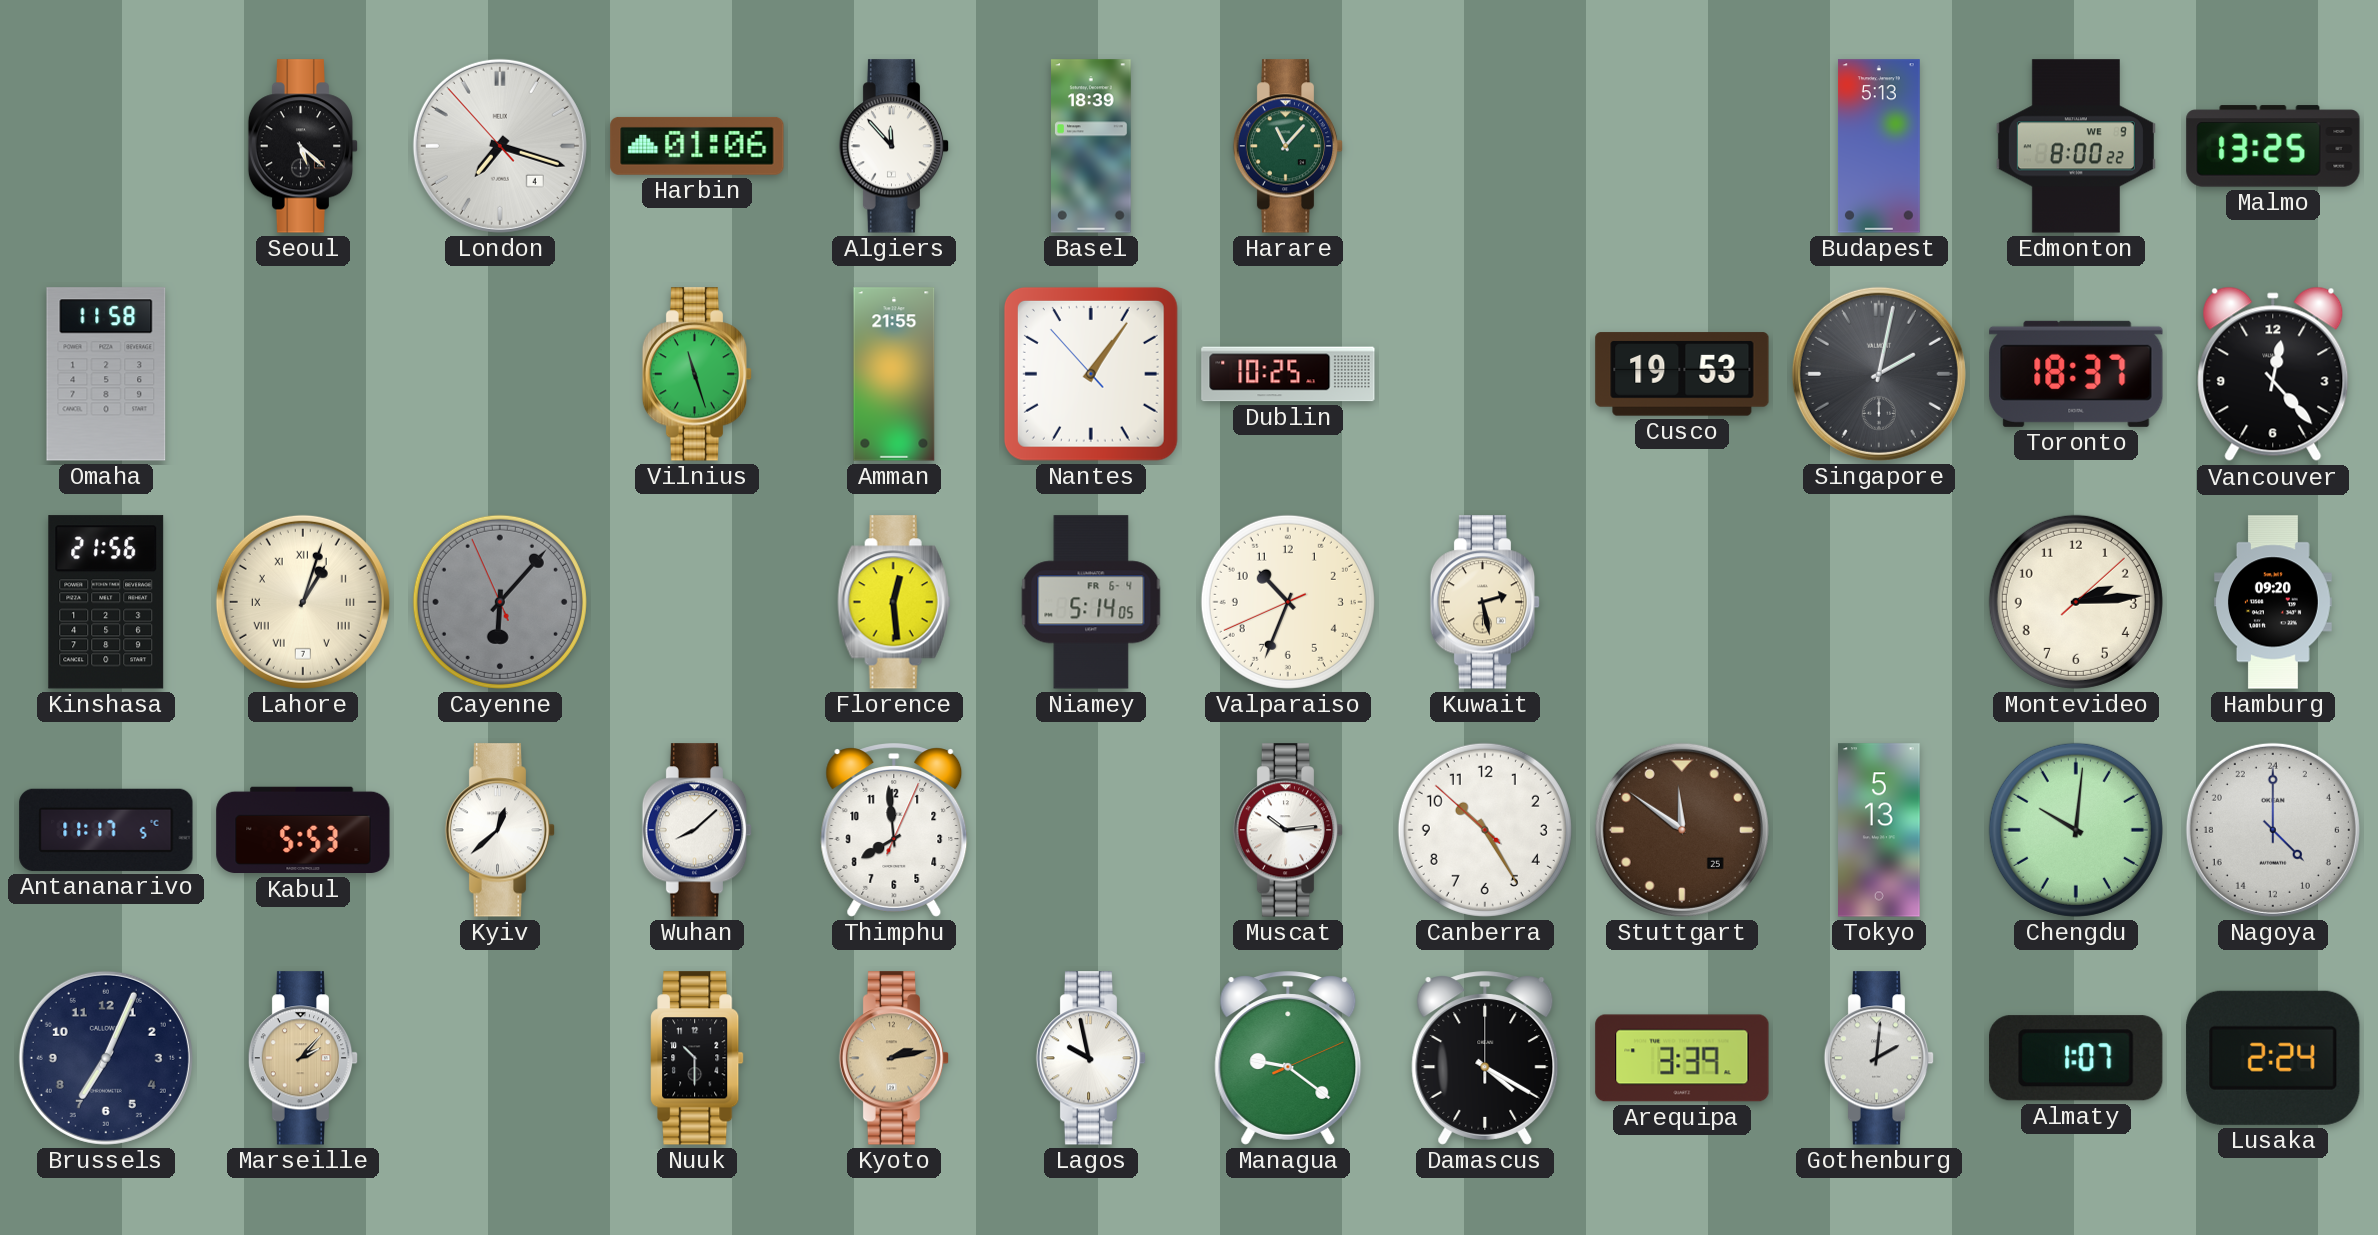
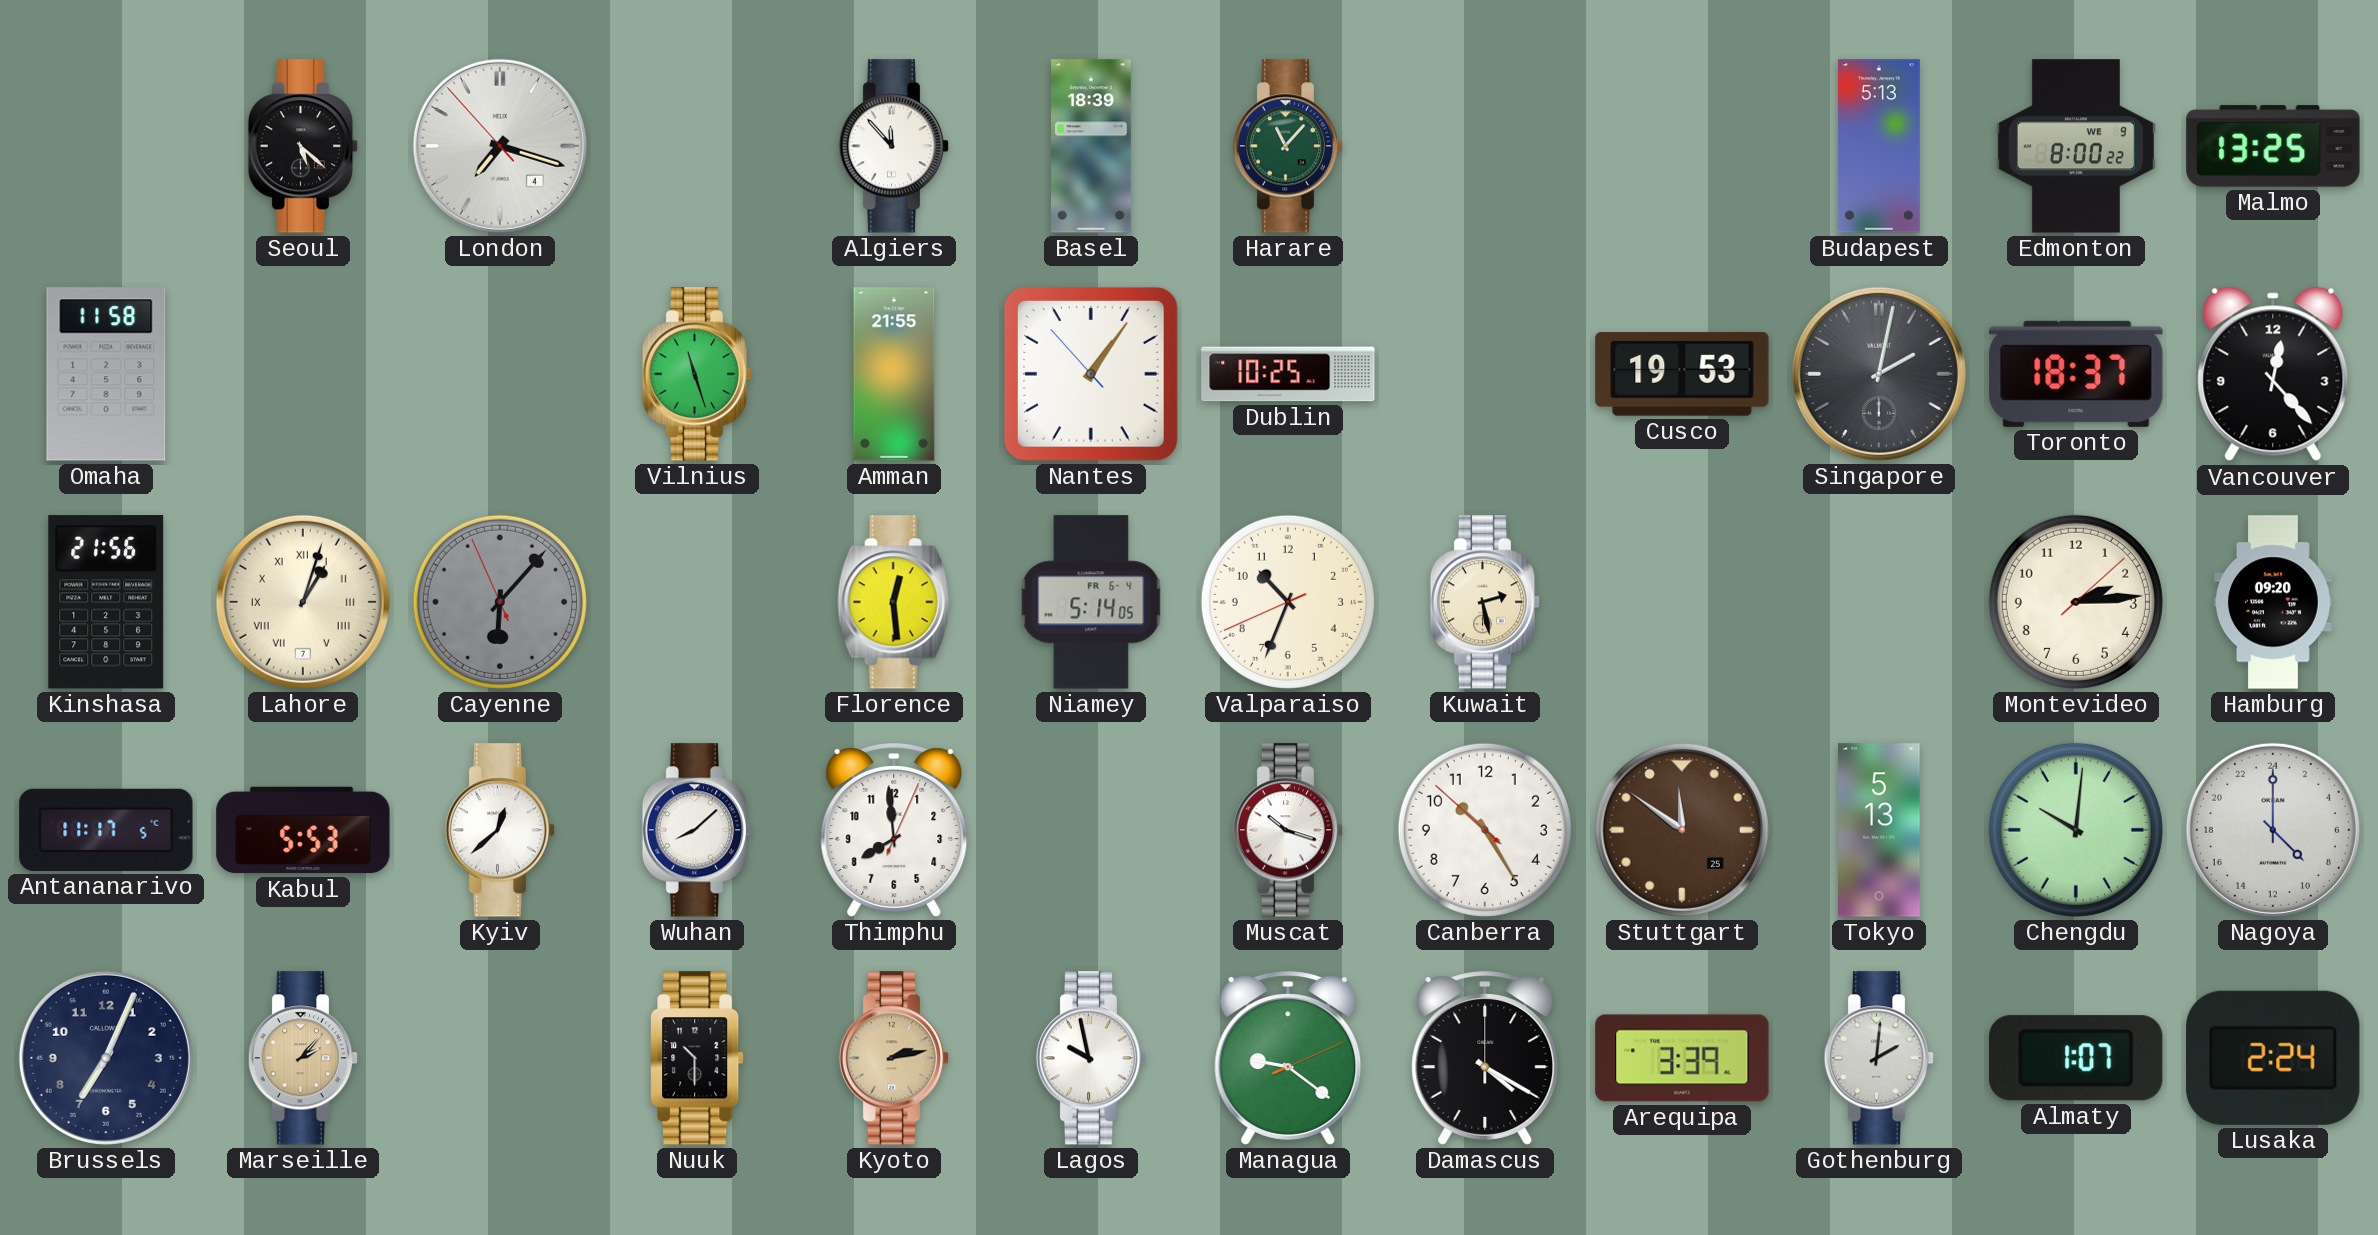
Harbin: 01:06 -> none
Muscat: 10:14 -> 10:18
